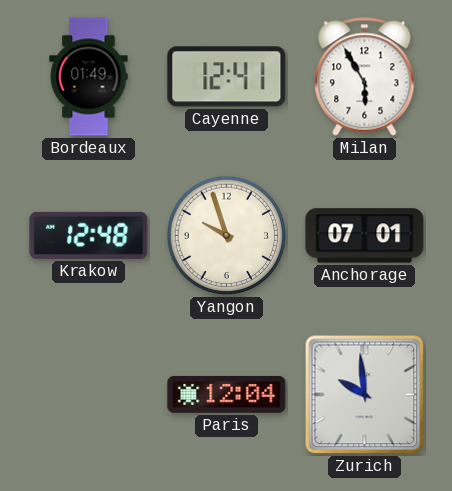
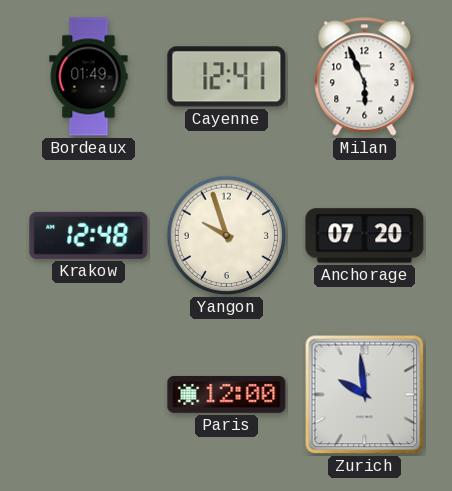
Milan: 5:55 -> 5:56
Anchorage: 07:01 -> 07:20
Paris: 12:04 -> 12:00
